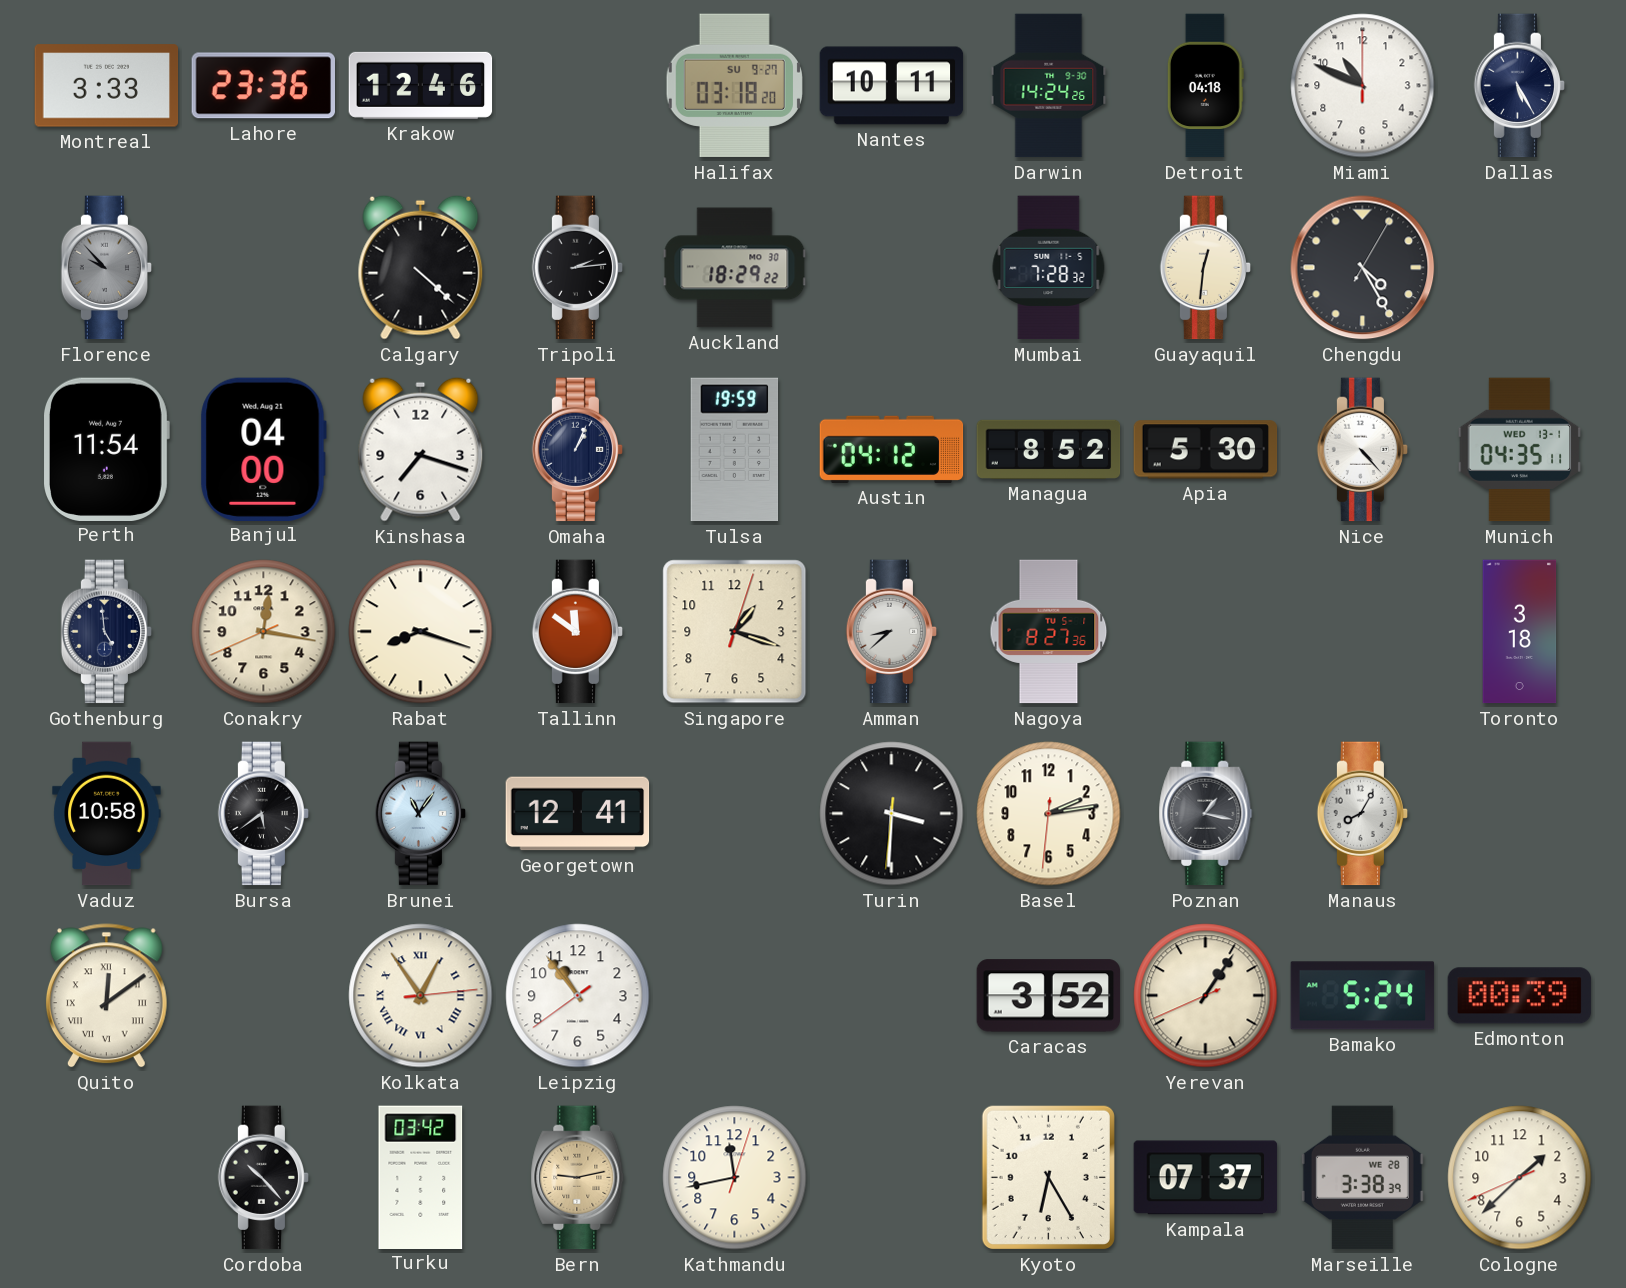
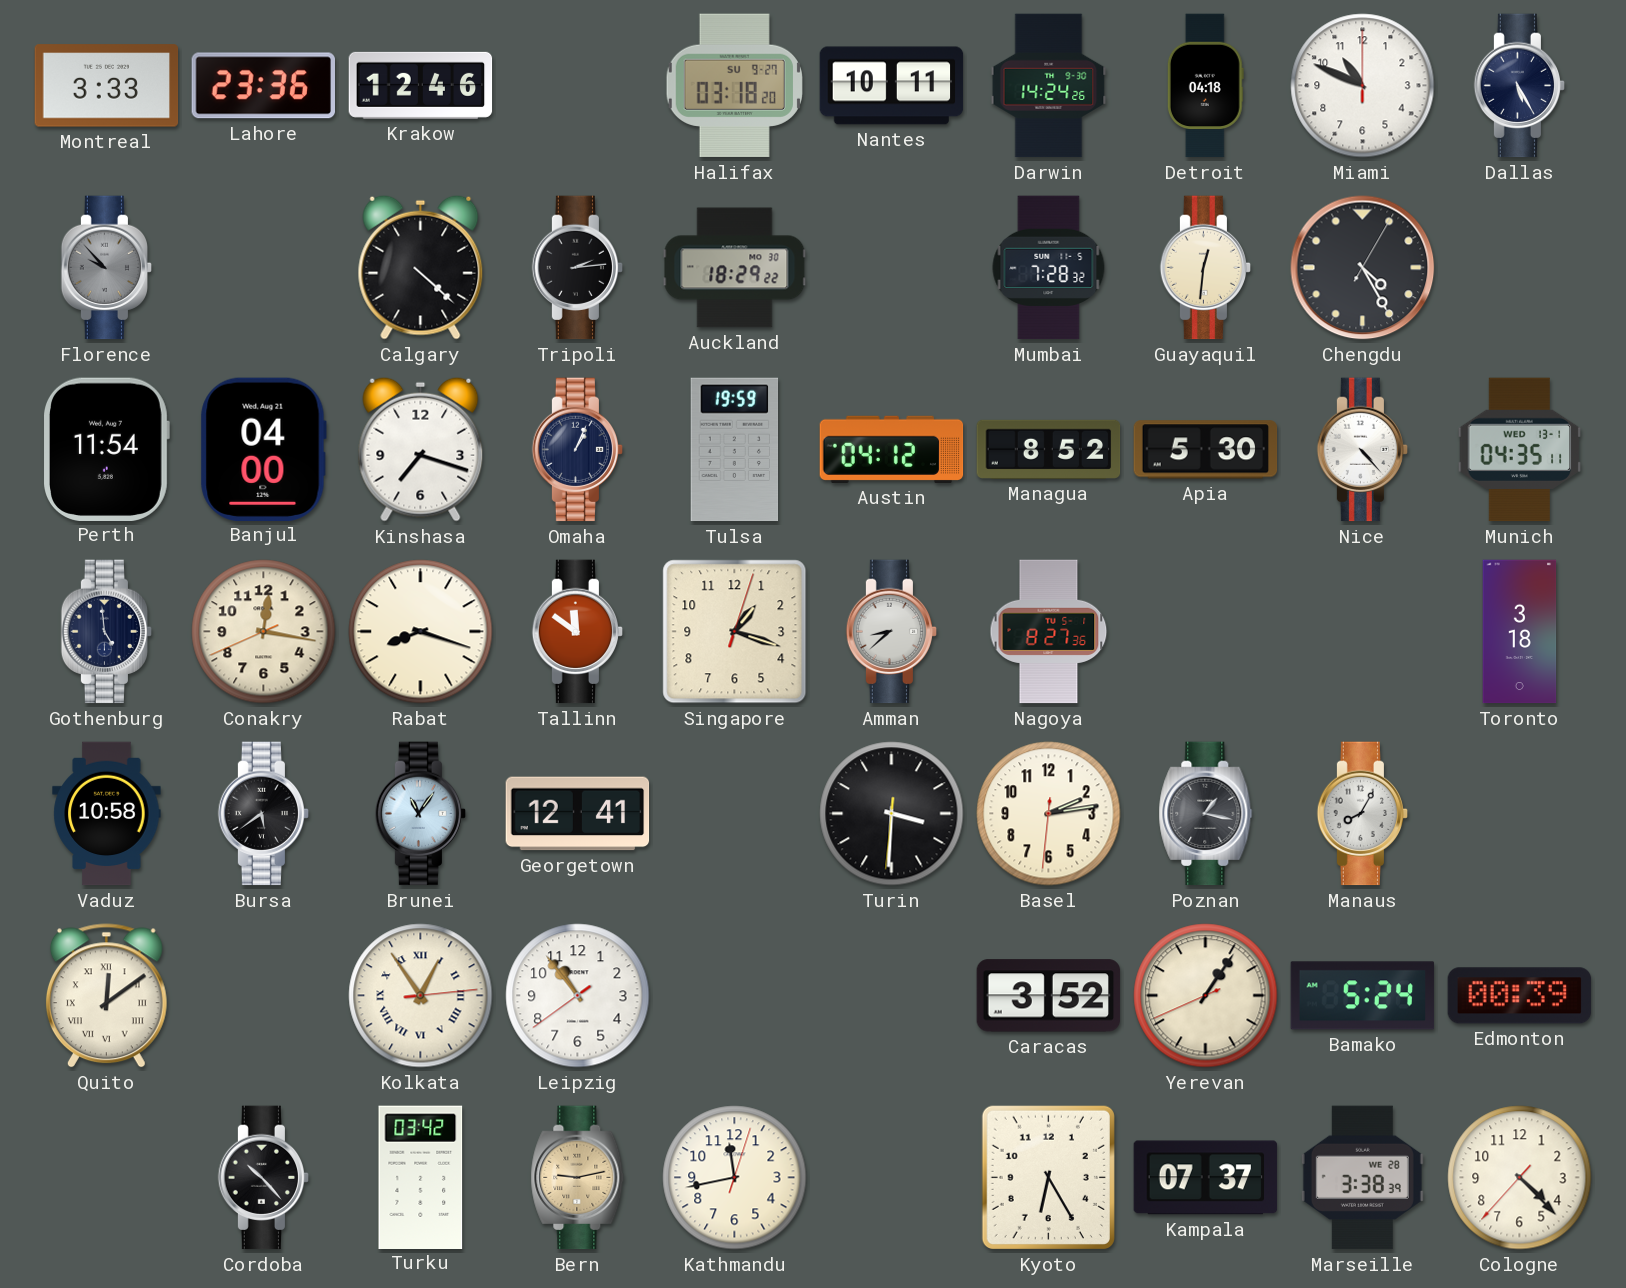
Cologne: 1:37 -> 4:22
